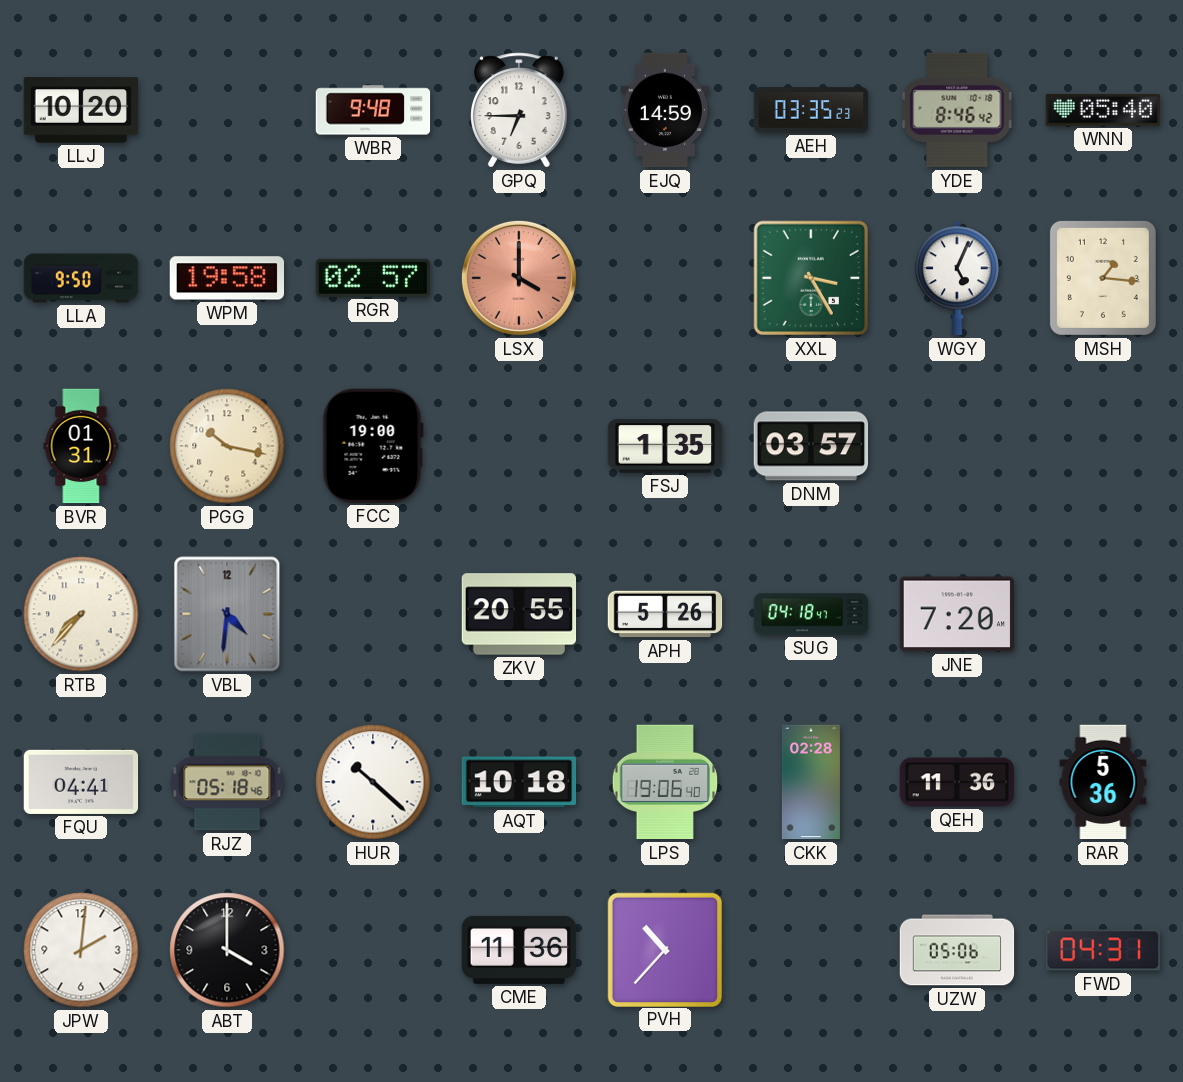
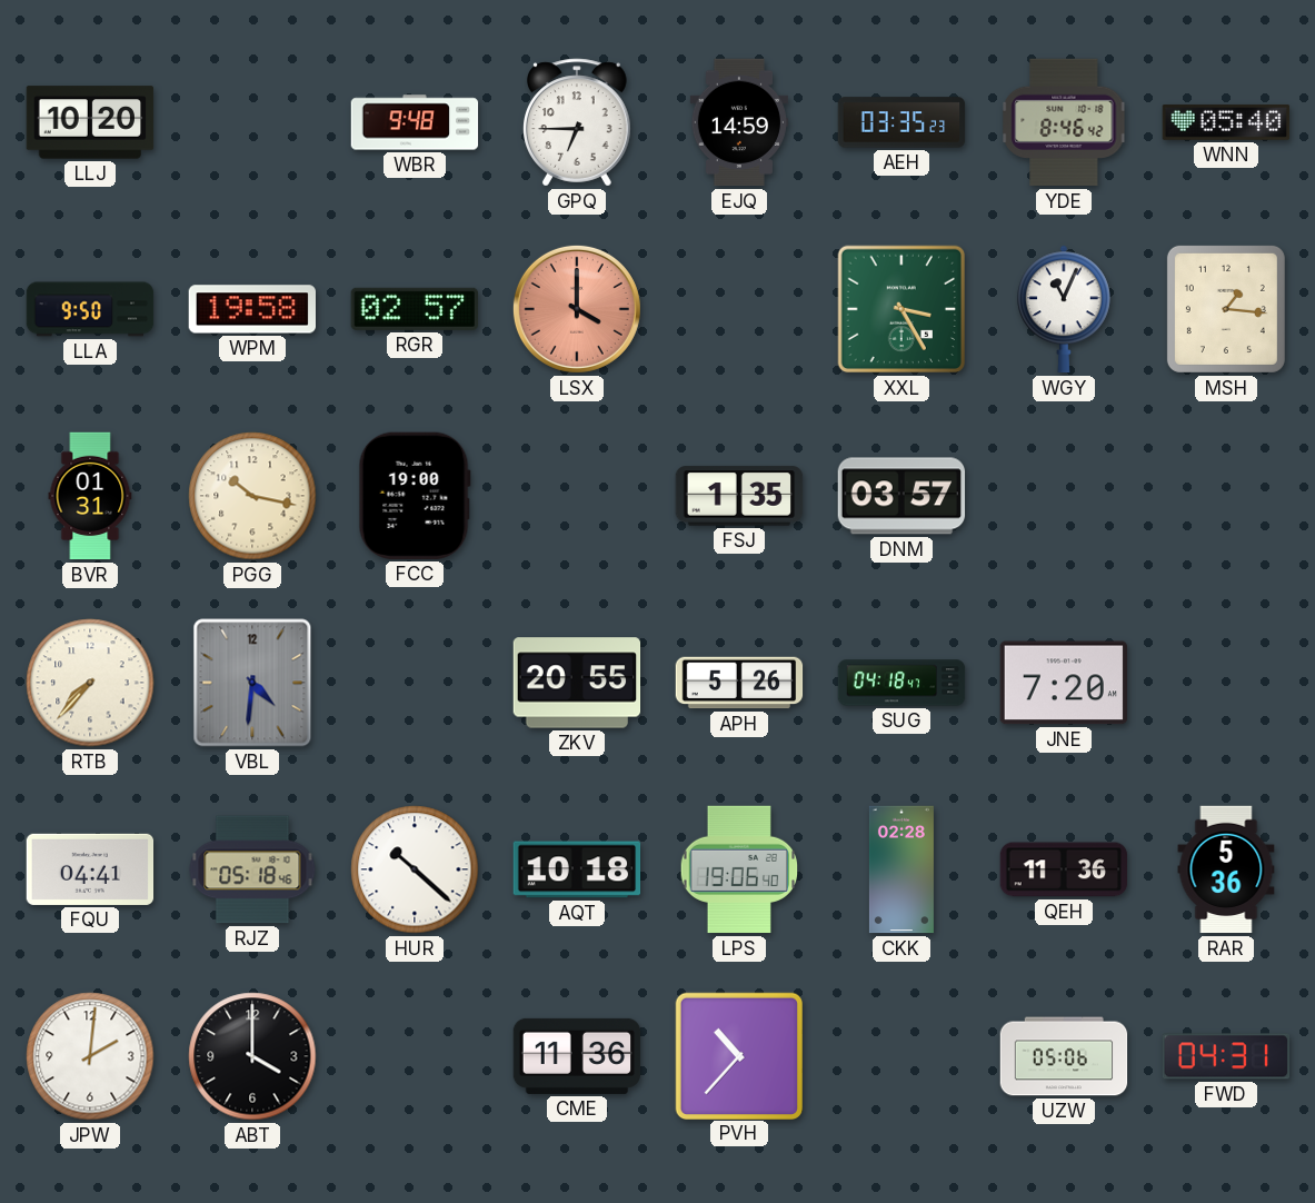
WGY: 5:04 -> 11:04
